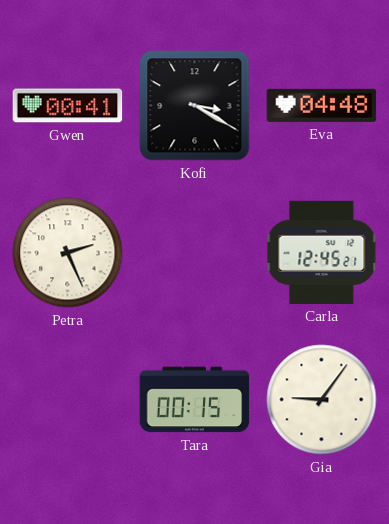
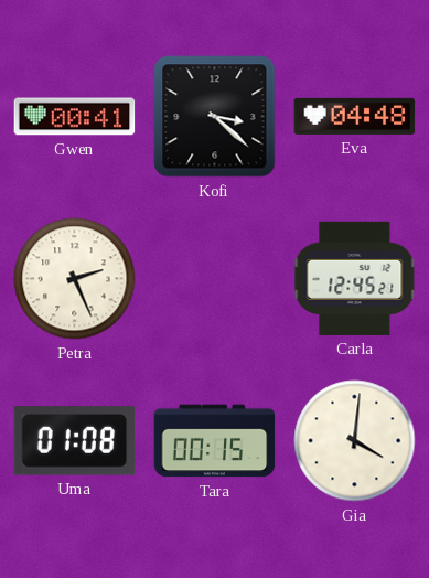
Kofi: 3:20 -> 3:22
Uma: none -> 01:08
Gia: 9:06 -> 4:01
